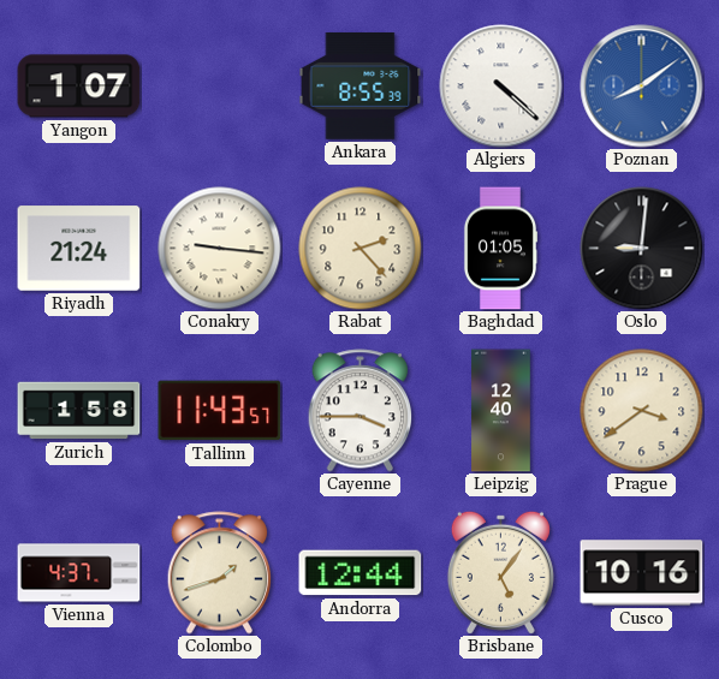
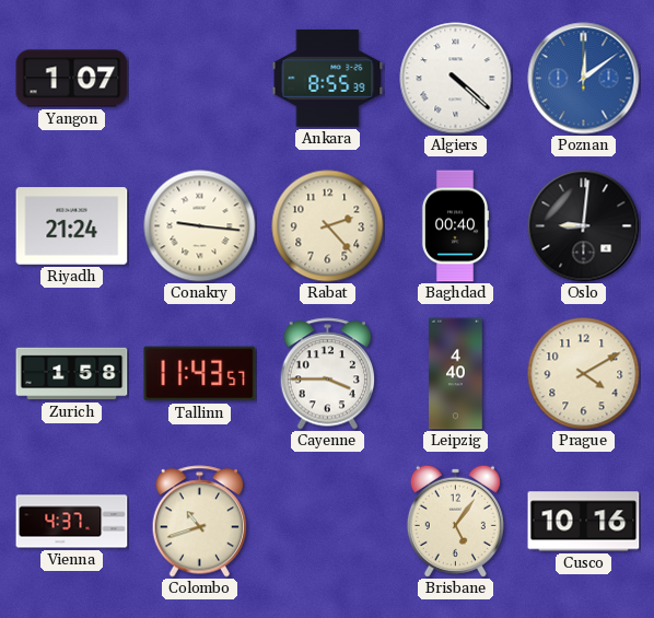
Poznan: 8:09 -> 12:09
Baghdad: 01:05 -> 00:40
Leipzig: 12:40 -> 4:40
Prague: 3:39 -> 4:10
Colombo: 1:42 -> 10:42
Andorra: 12:44 -> none
